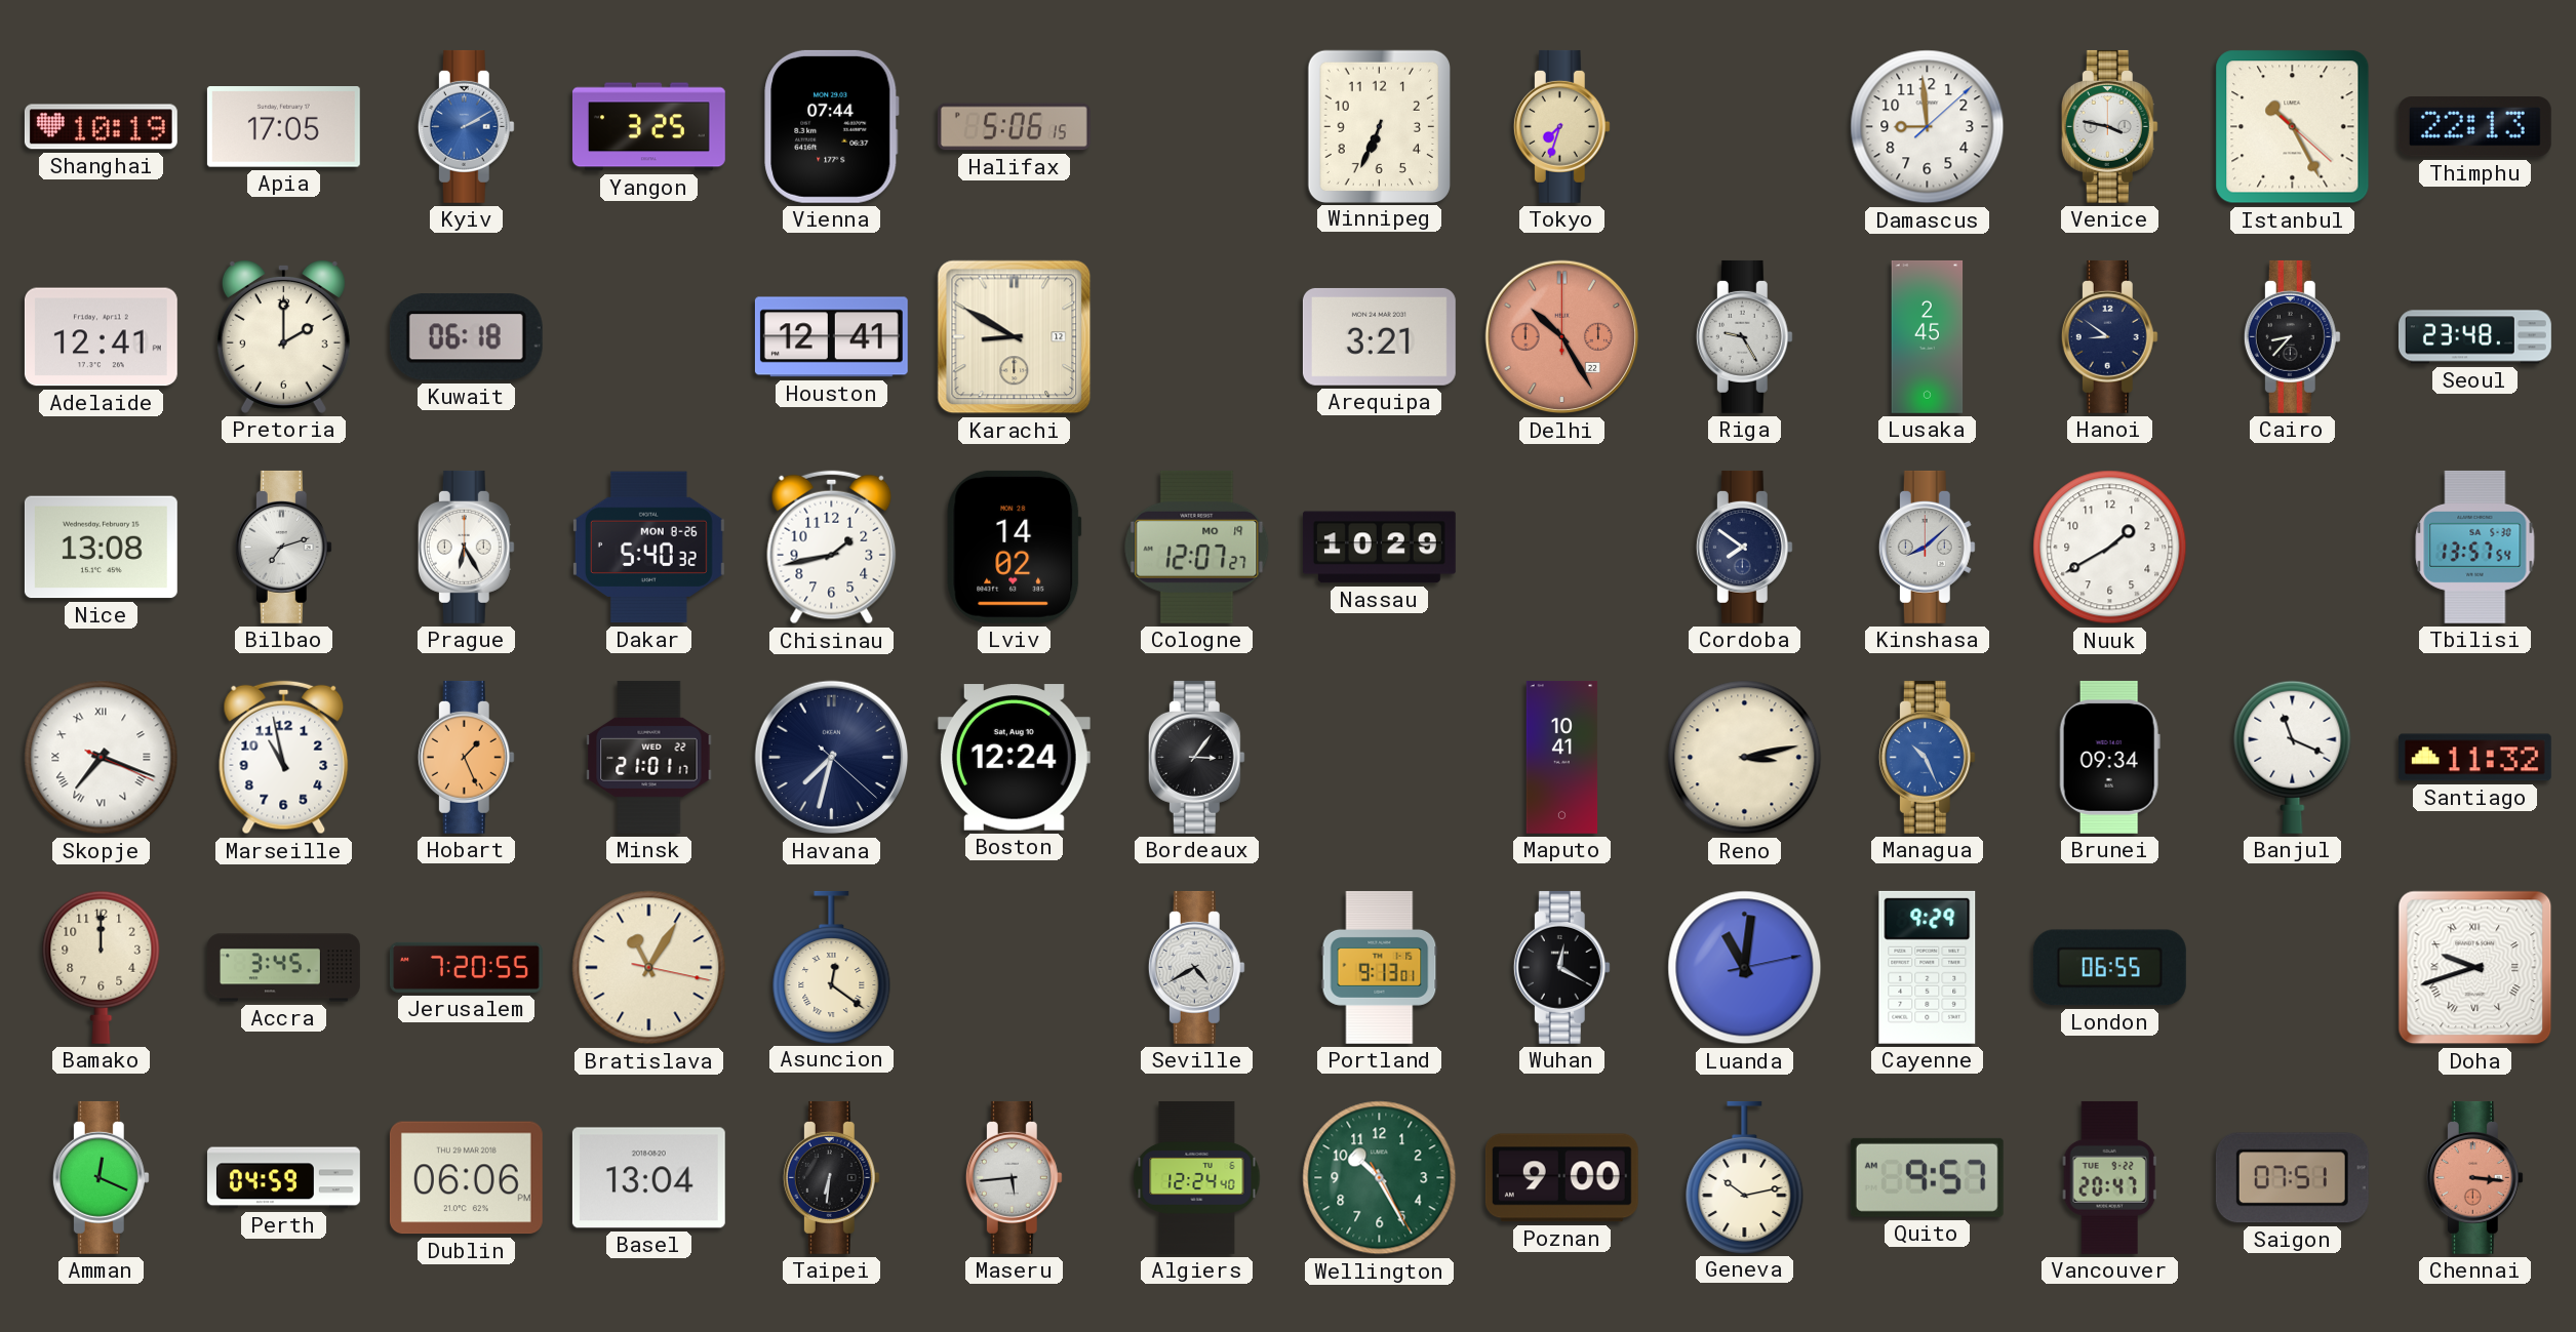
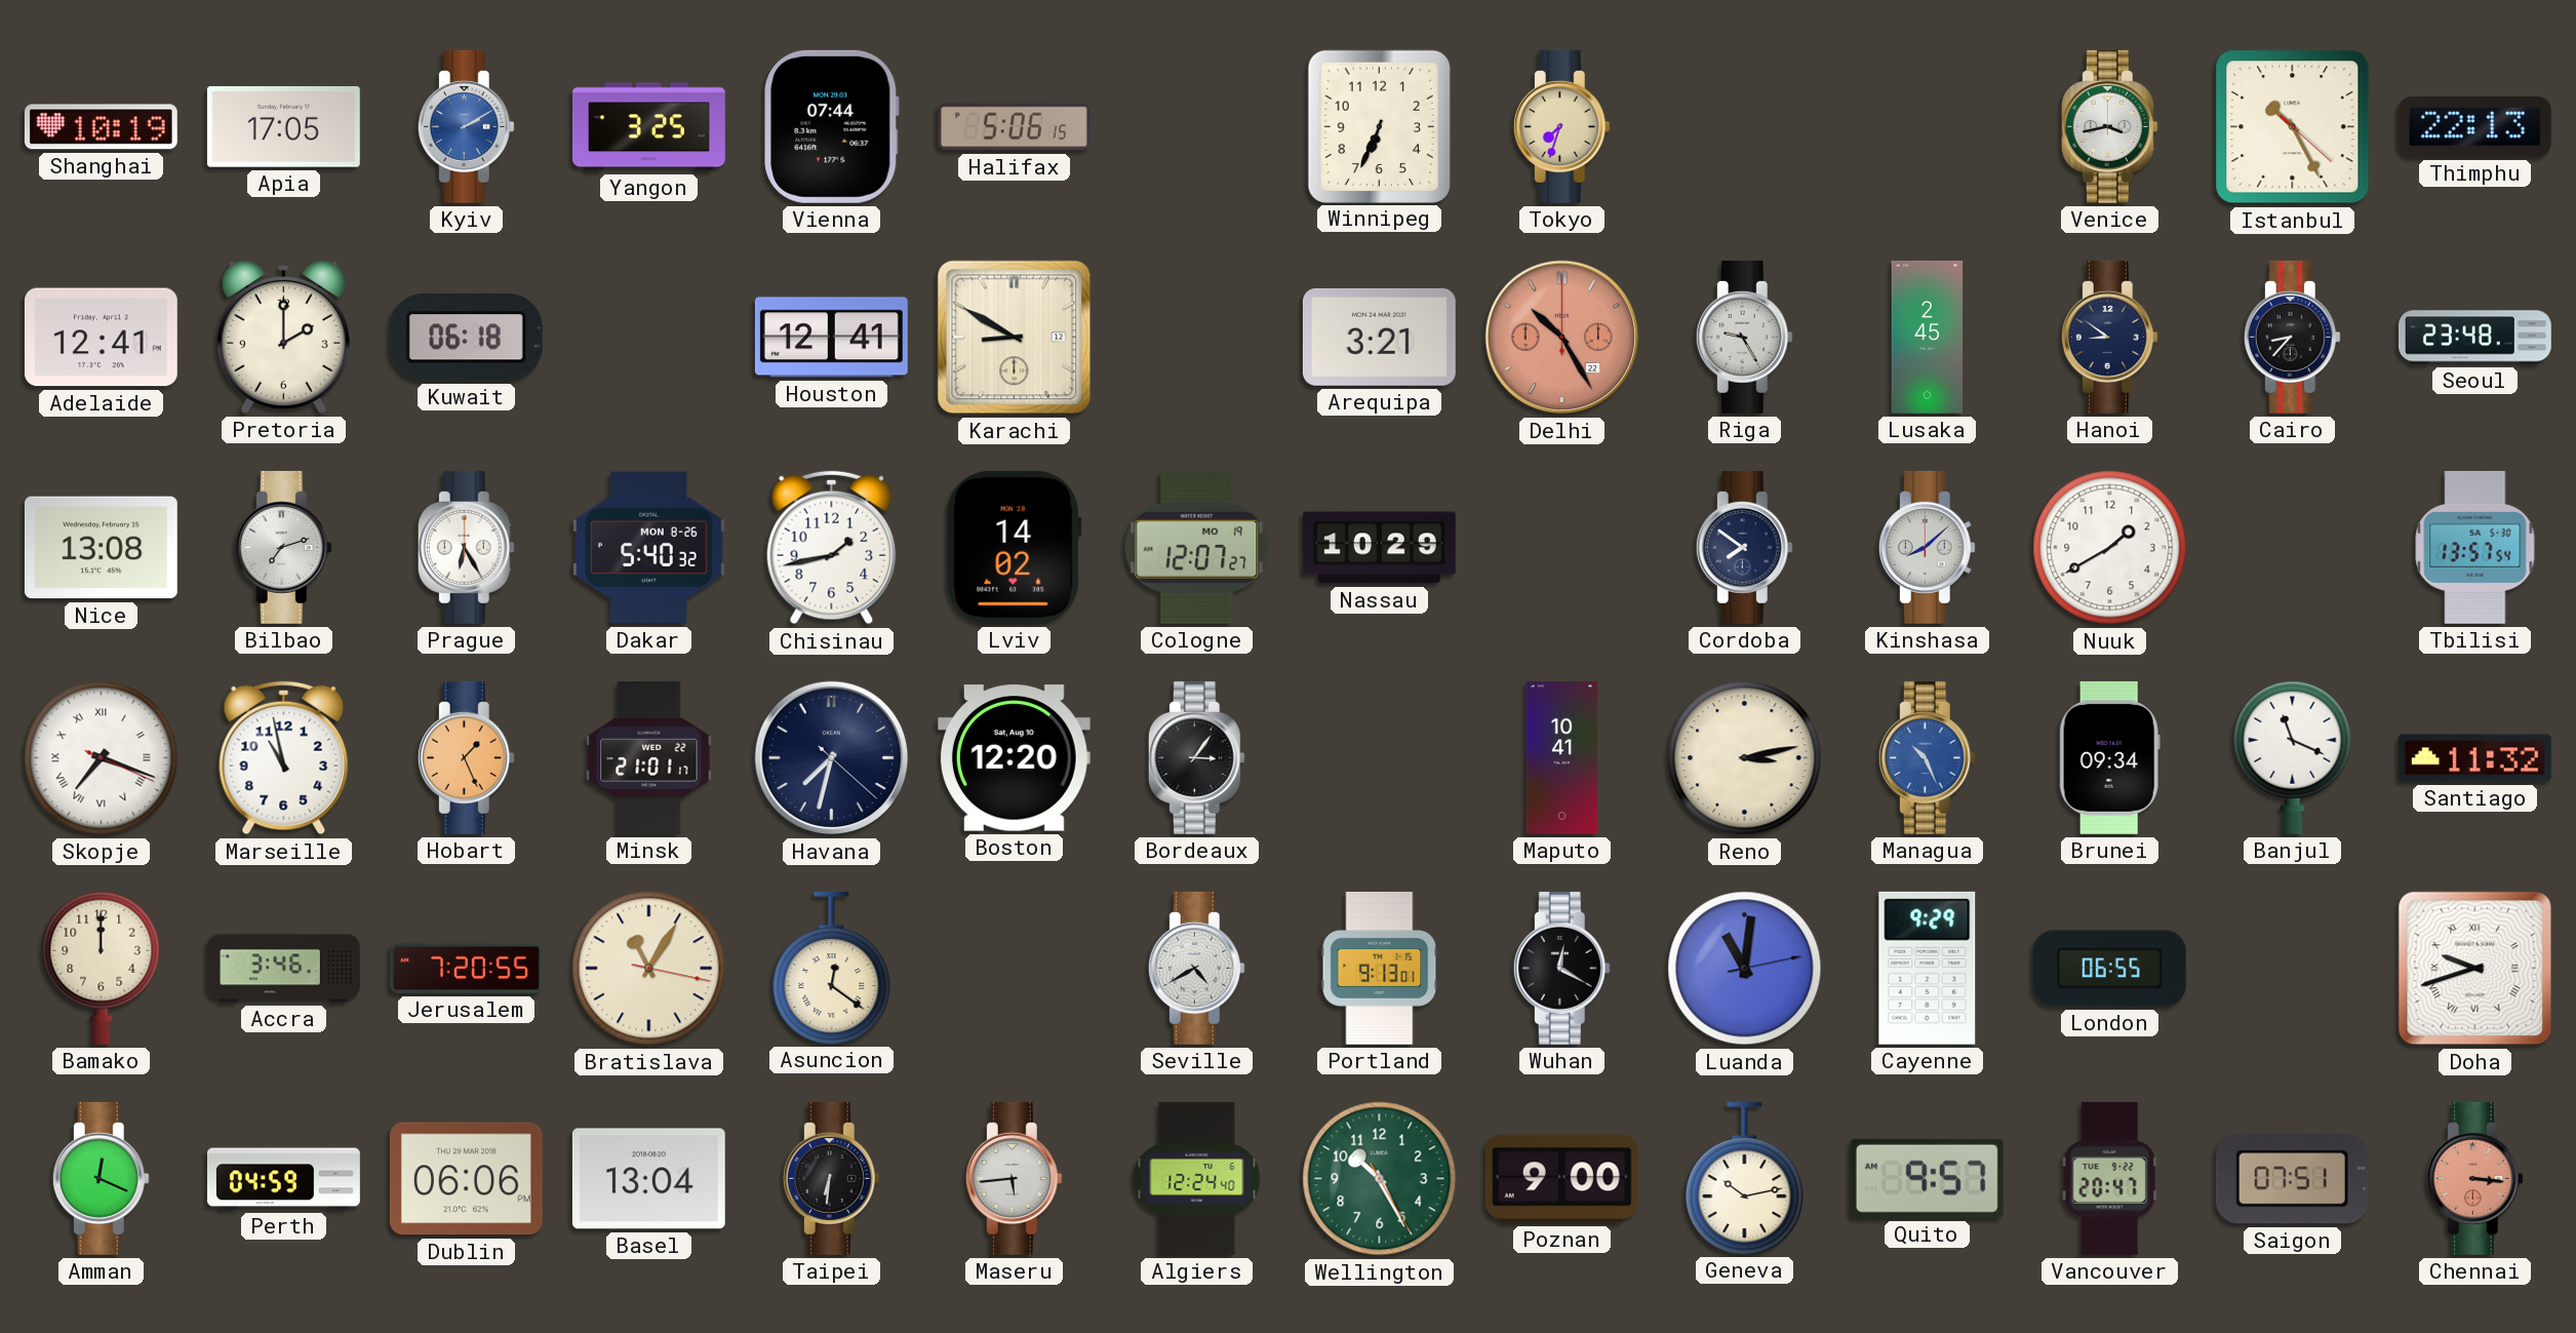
Damascus: 8:59 -> none
Venice: 3:47 -> 3:43
Boston: 12:24 -> 12:20
Accra: 3:45 -> 3:46
